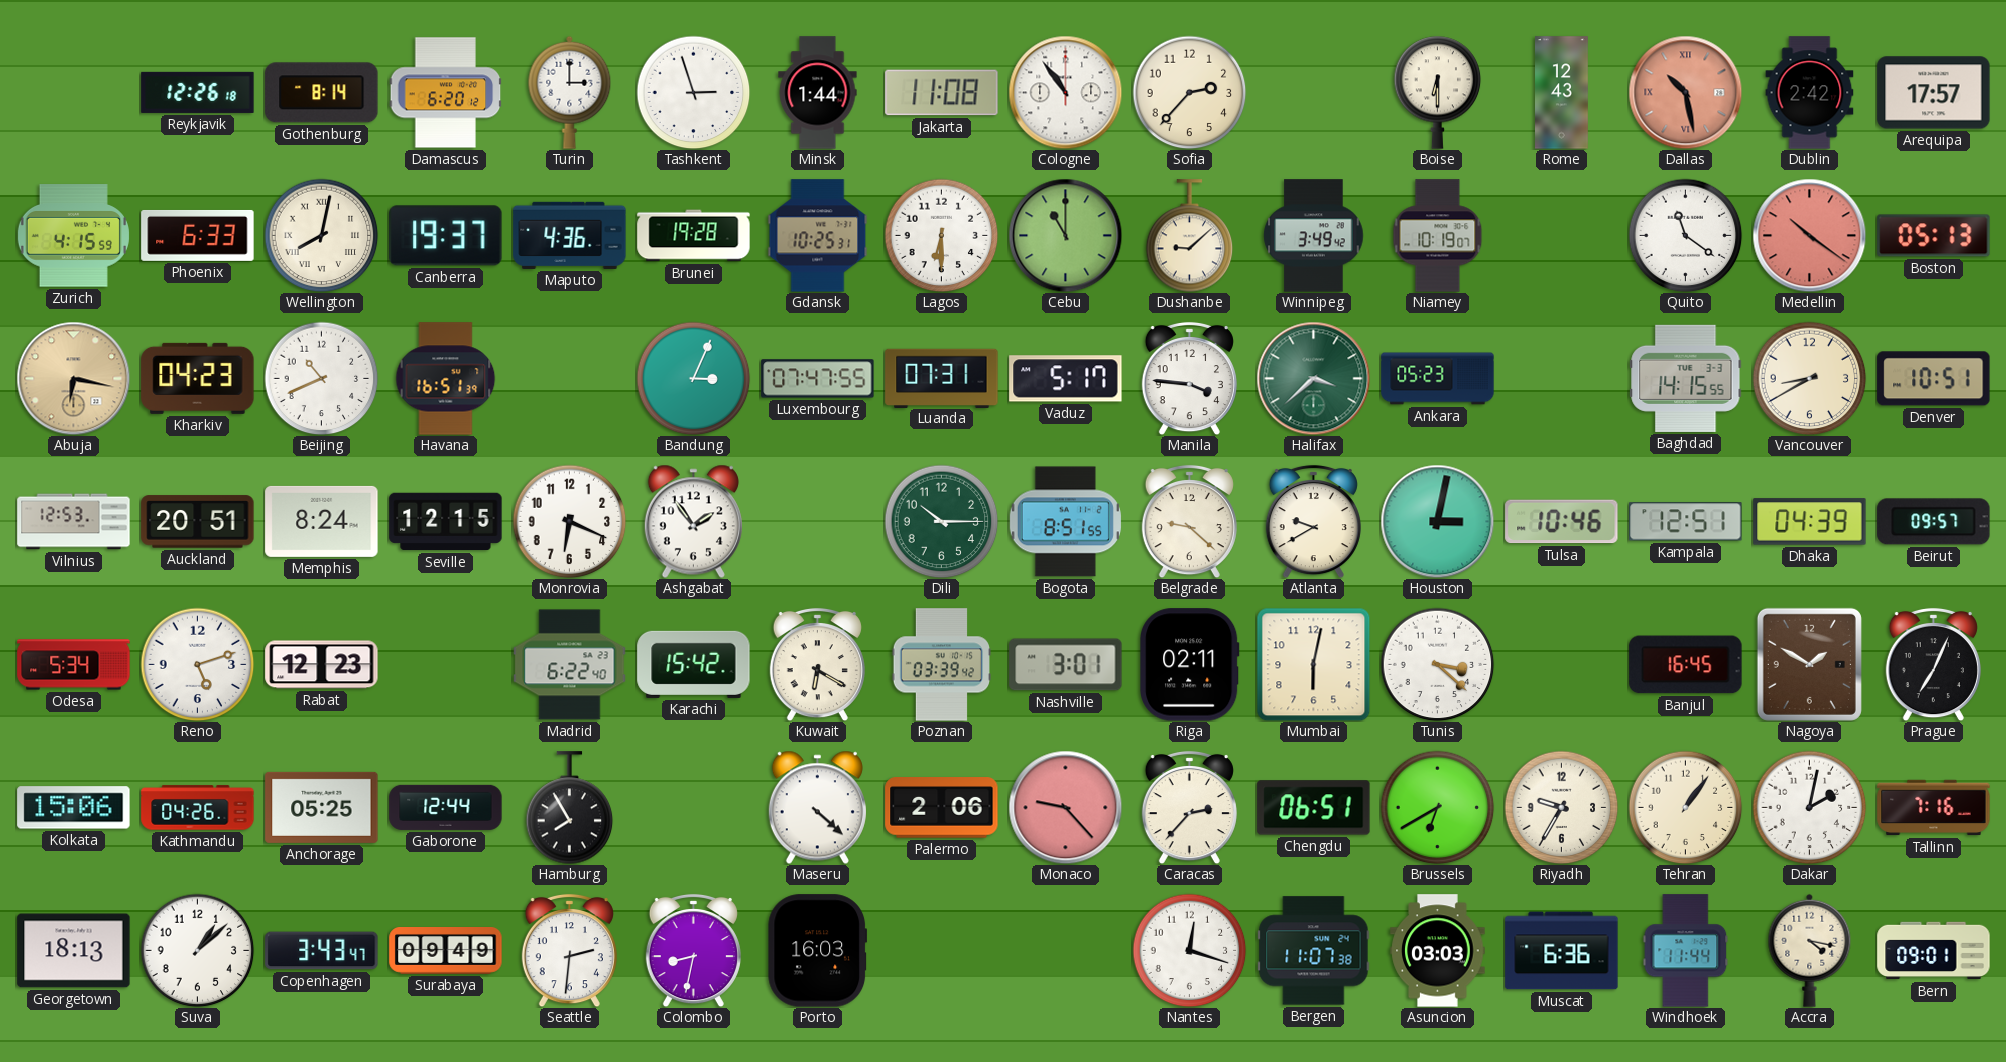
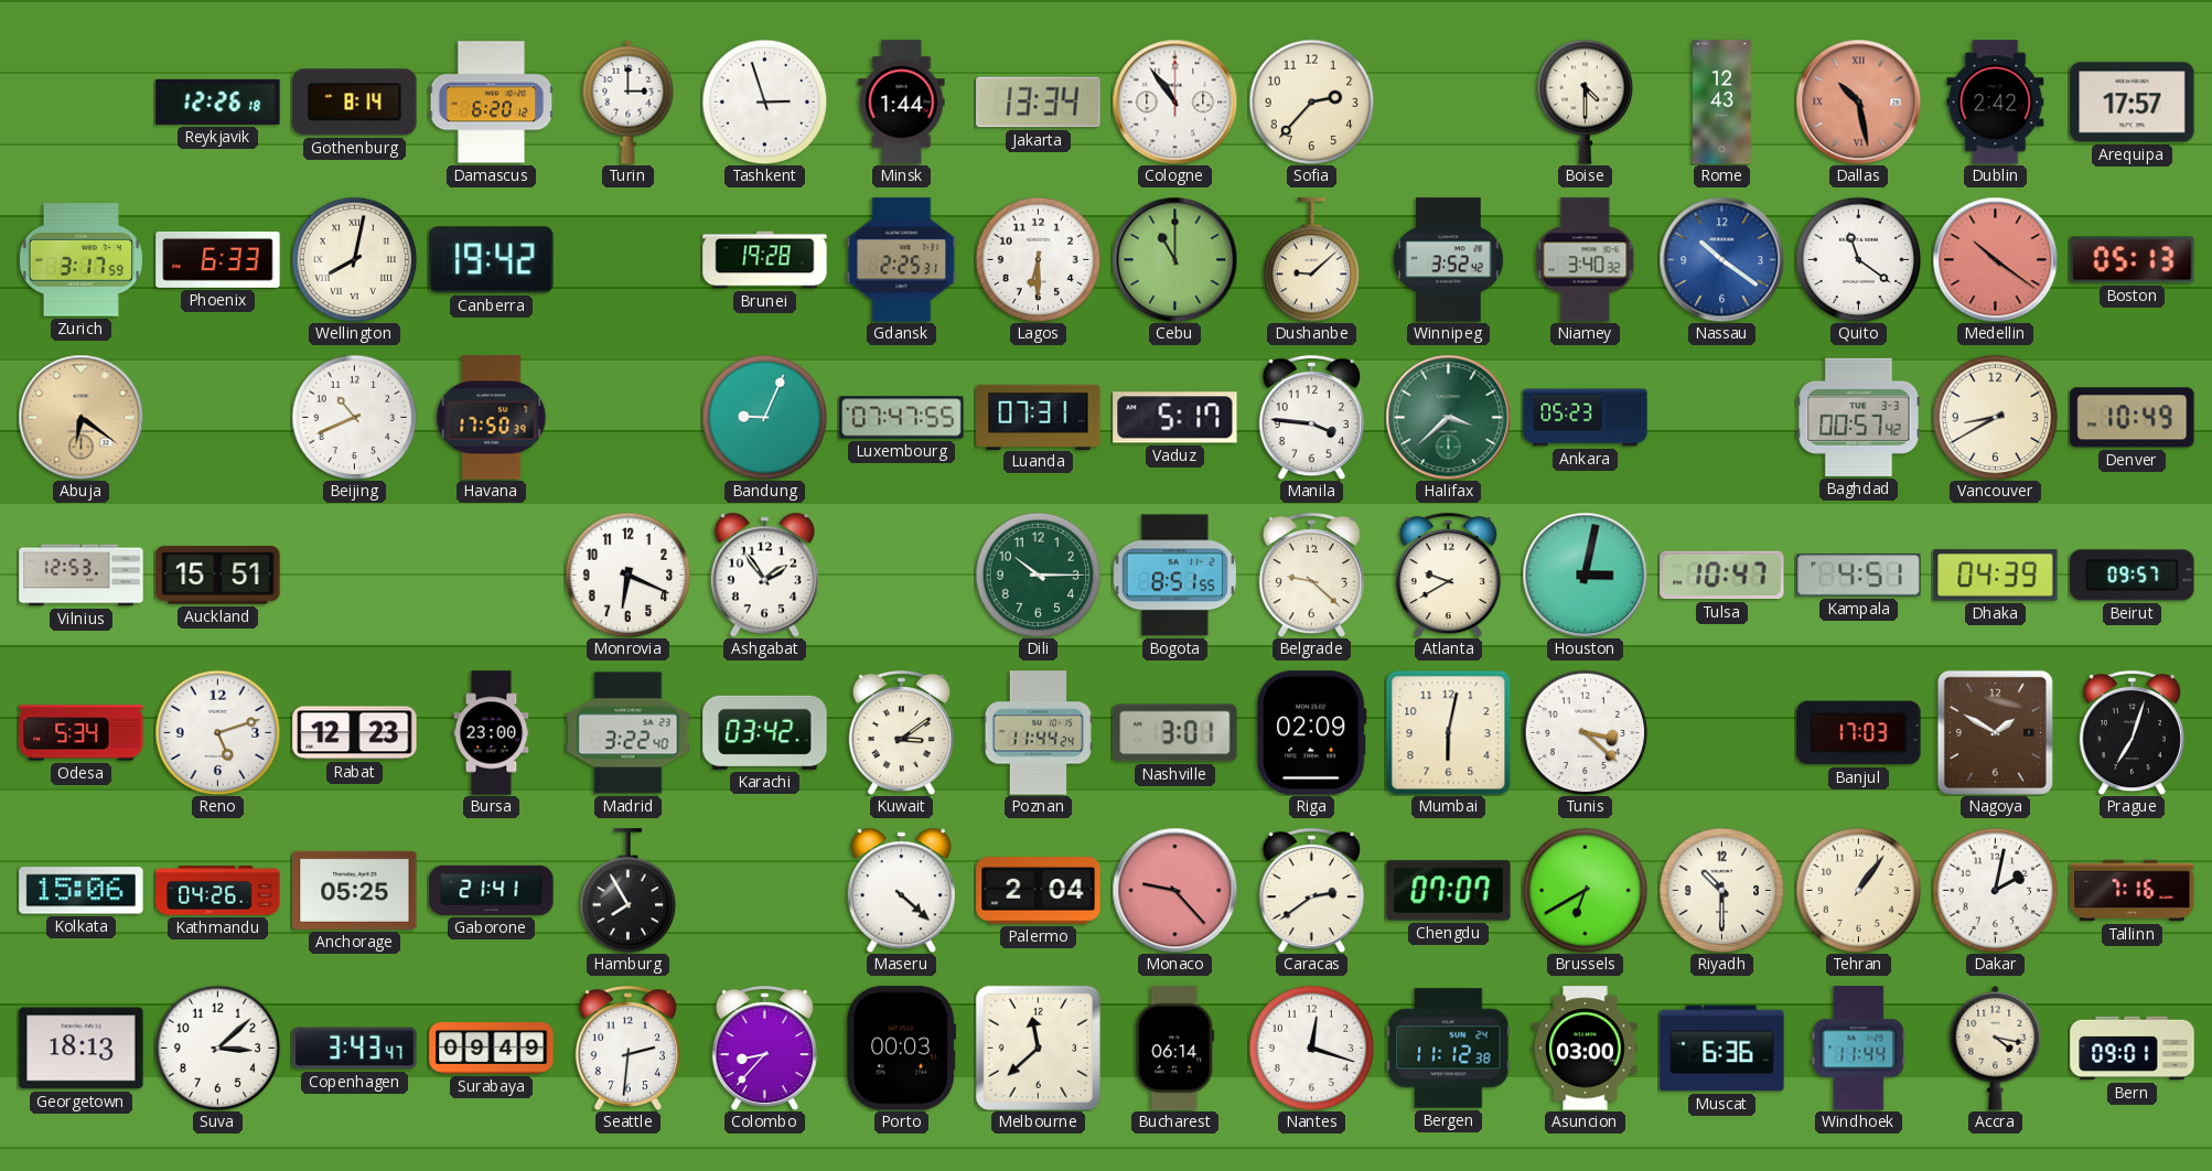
Jakarta: 11:08 -> 13:34
Boise: 6:30 -> 4:30
Zurich: 4:15 -> 3:17
Canberra: 19:37 -> 19:42
Maputo: 4:36 -> none
Gdansk: 10:25 -> 2:25
Winnipeg: 3:49 -> 3:52
Niamey: 10:19 -> 3:40
Nassau: none -> 10:21
Abuja: 6:17 -> 6:21
Kharkiv: 04:23 -> none
Havana: 16:51 -> 17:50
Bandung: 3:04 -> 9:04
Baghdad: 14:15 -> 00:57
Denver: 10:51 -> 10:49
Auckland: 20:51 -> 15:51
Memphis: 8:24 -> none
Seville: 12:15 -> none
Tulsa: 10:46 -> 10:47
Kampala: 12:51 -> 4:51
Bursa: none -> 23:00
Madrid: 6:22 -> 3:22
Karachi: 15:42 -> 03:42
Kuwait: 6:20 -> 3:09
Poznan: 03:39 -> 11:44
Riga: 02:11 -> 02:09
Banjul: 16:45 -> 17:03
Prague: 7:04 -> 7:03
Gaborone: 12:44 -> 21:41
Palermo: 2:06 -> 2:04
Caracas: 2:37 -> 2:39
Chengdu: 06:51 -> 07:07
Riyadh: 9:35 -> 10:30
Suva: 1:08 -> 3:08
Colombo: 8:32 -> 8:37
Porto: 16:03 -> 00:03
Melbourne: none -> 11:38
Bucharest: none -> 06:14
Bergen: 11:07 -> 11:12
Asuncion: 03:03 -> 03:00
